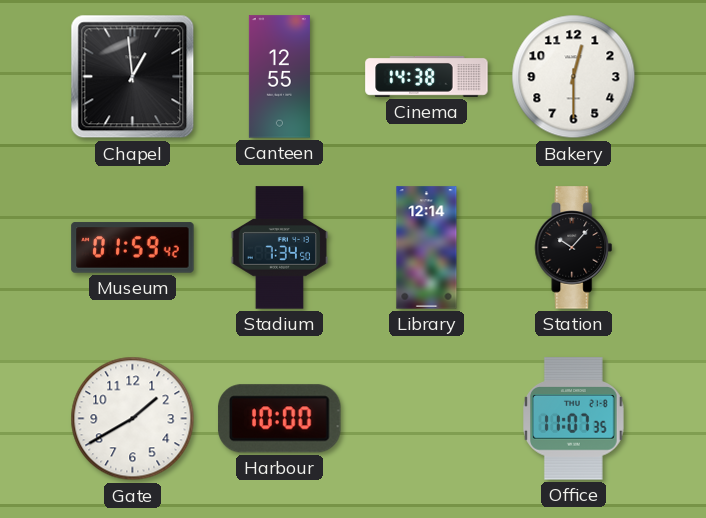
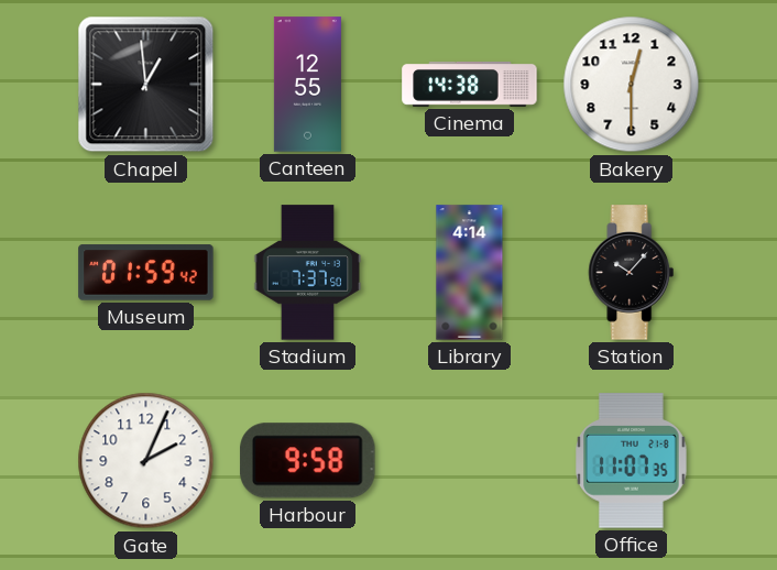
Stadium: 7:34 -> 7:37
Library: 12:14 -> 4:14
Gate: 1:40 -> 2:04
Harbour: 10:00 -> 9:58
